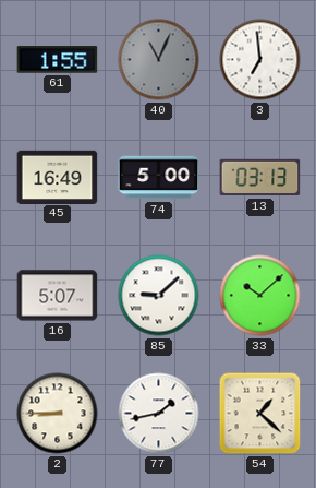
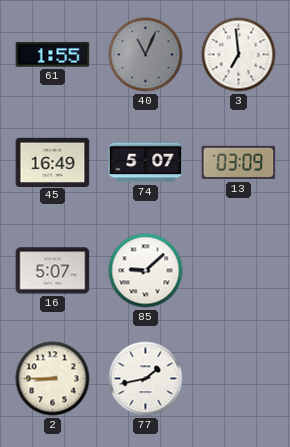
74: 5:00 -> 5:07
13: 03:13 -> 03:09
33: 10:08 -> none
54: 1:22 -> none
